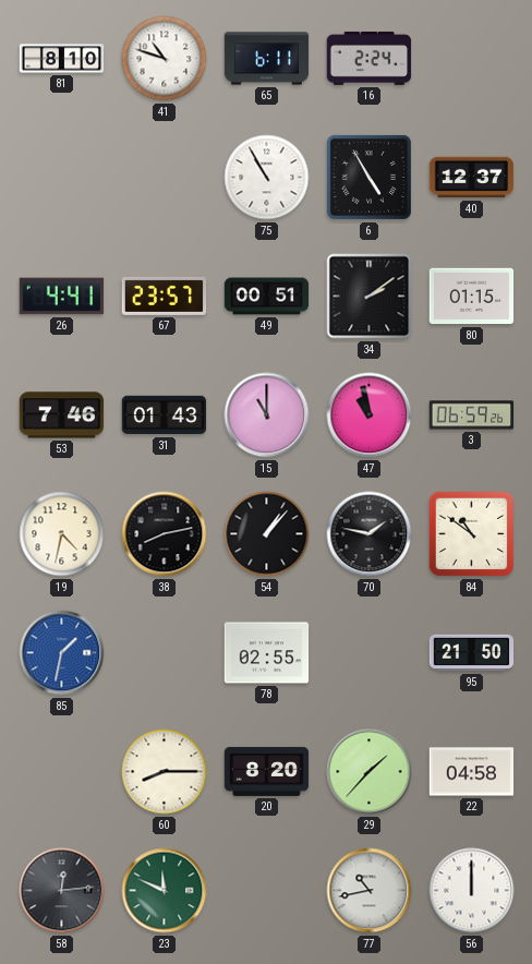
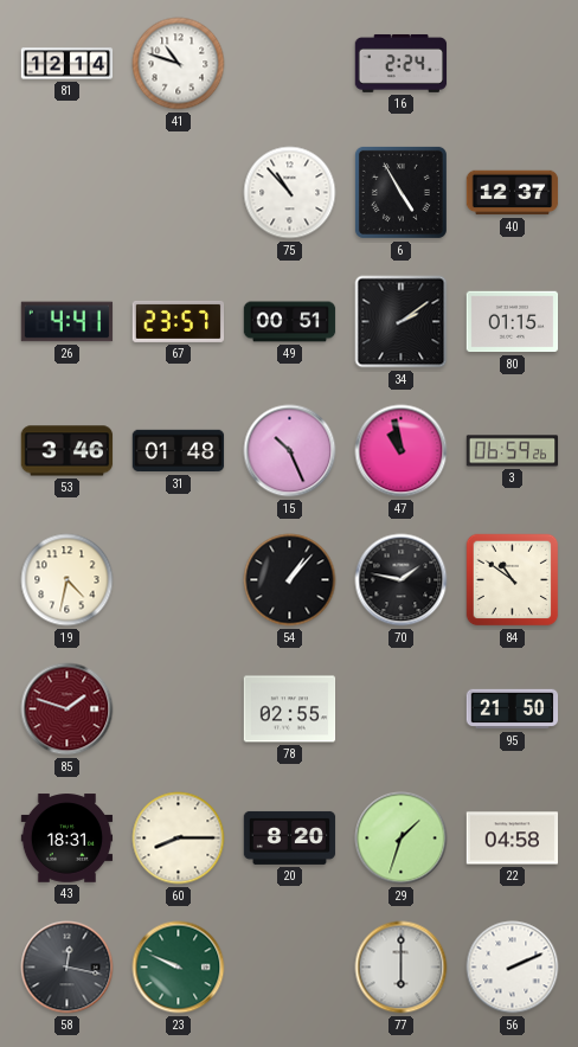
81: 8:10 -> 12:14
65: 6:11 -> none
75: 10:55 -> 10:53
53: 7:46 -> 3:46
31: 01:43 -> 01:48
15: 11:00 -> 10:26
38: 8:13 -> none
85: 1:32 -> 1:48
85 dial: blue -> burgundy
43: none -> 18:31
29: 1:37 -> 1:33
58: 12:14 -> 12:17
23: 11:49 -> 9:49
77: 10:43 -> 6:00
56: 12:00 -> 2:11
